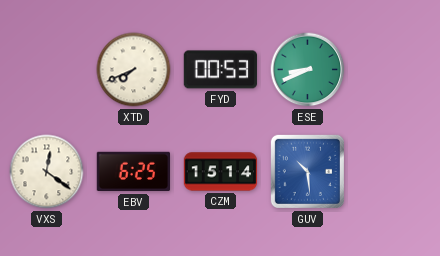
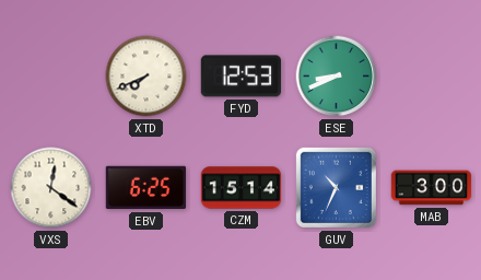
FYD: 00:53 -> 12:53
GUV: 10:29 -> 10:34
MAB: none -> 3:00
